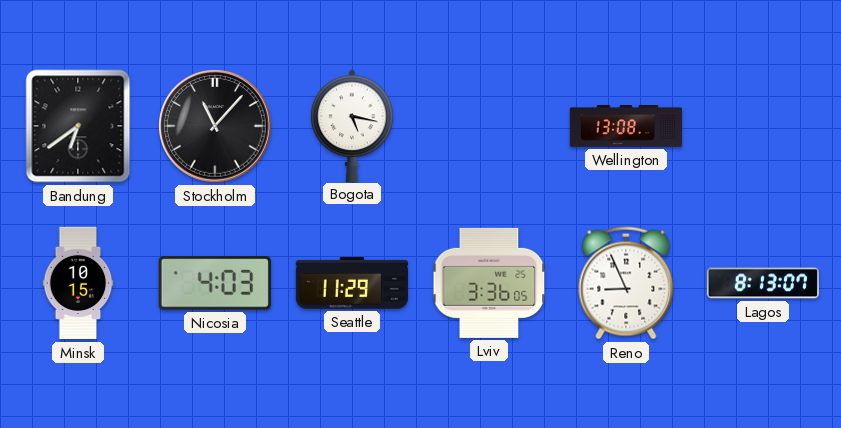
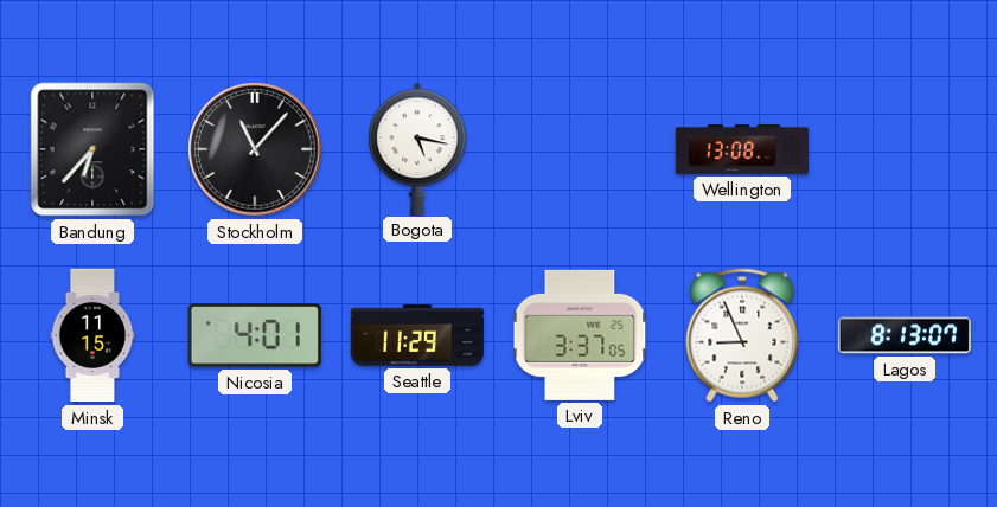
Bandung: 6:39 -> 6:37
Minsk: 10:15 -> 11:15
Nicosia: 4:03 -> 4:01
Lviv: 3:36 -> 3:37
